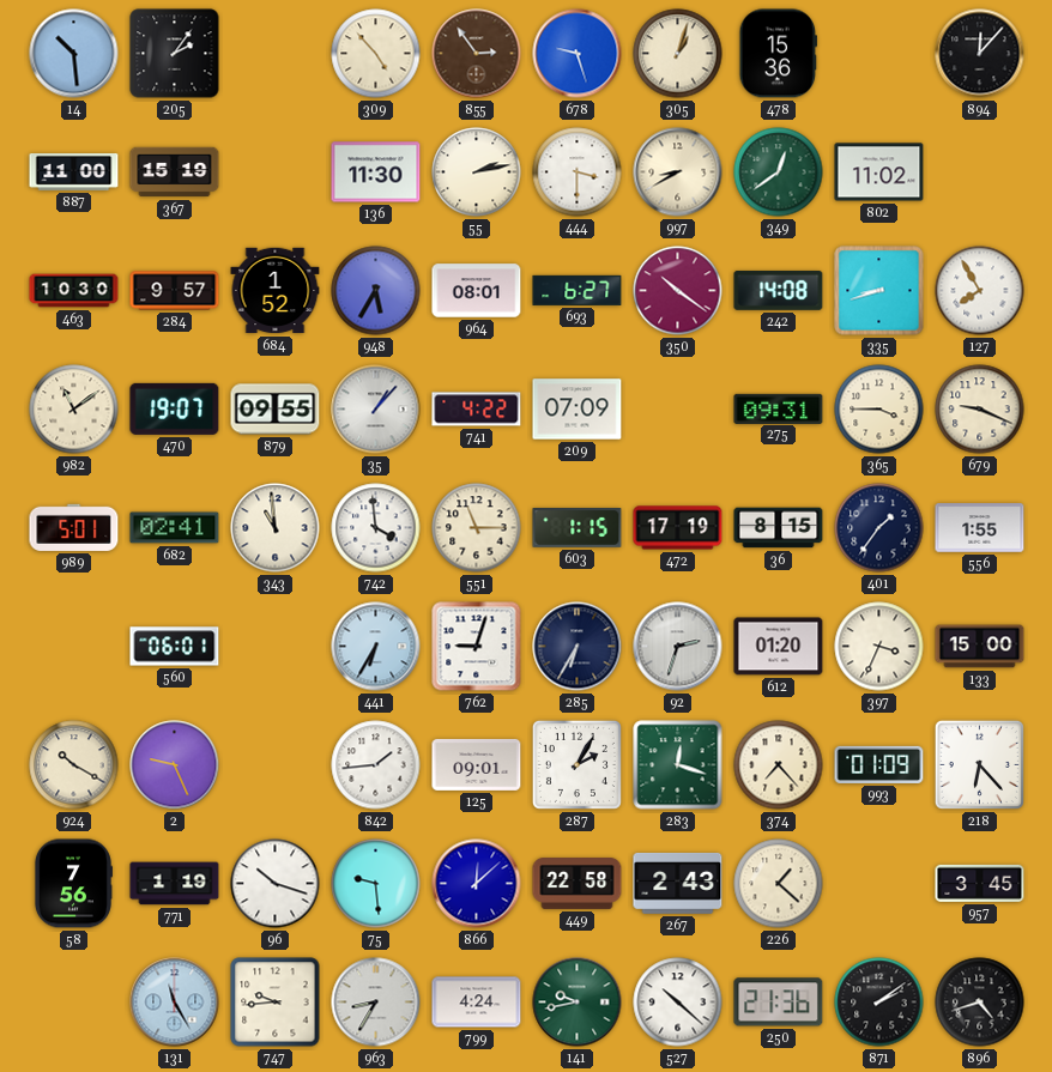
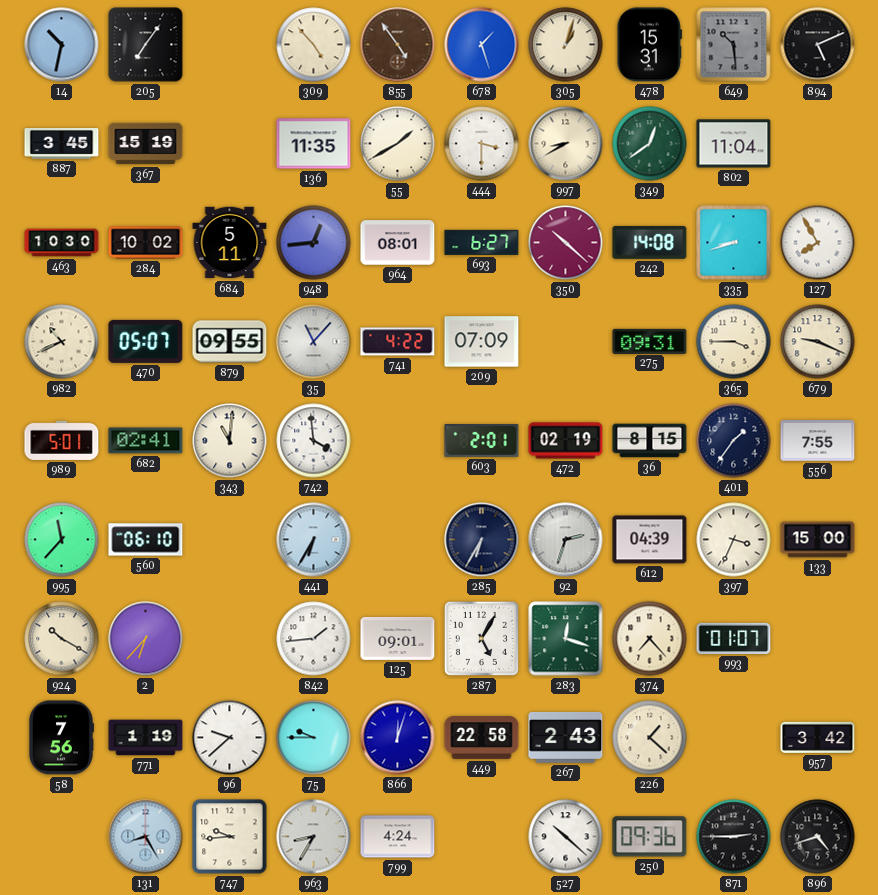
14: 10:29 -> 10:32
205: 2:06 -> 7:06
855: 2:54 -> 4:54
678: 9:27 -> 1:27
478: 15:36 -> 15:31
649: none -> 10:29
894: 12:07 -> 5:11
887: 11:00 -> 3:45
136: 11:30 -> 11:35
55: 2:13 -> 1:40
802: 11:02 -> 11:04
284: 9:57 -> 10:02
684: 1:52 -> 5:11
948: 5:35 -> 12:44
350: 10:21 -> 10:22
982: 11:09 -> 10:41
470: 19:07 -> 05:07
35: 1:07 -> 11:07
343: 10:59 -> 11:01
551: 11:15 -> none
603: 1:15 -> 2:01
472: 17:19 -> 02:19
556: 1:55 -> 7:55
995: none -> 11:37
560: 06:01 -> 06:10
762: 9:03 -> none
612: 01:20 -> 04:39
2: 9:26 -> 6:37
287: 2:05 -> 5:05
993: 01:09 -> 01:07
218: 6:23 -> none
96: 10:18 -> 9:38
75: 9:29 -> 9:45
866: 12:08 -> 12:03
957: 3:45 -> 3:42
131: 11:25 -> 8:25
141: 9:43 -> none
250: 21:36 -> 09:36
871: 2:09 -> 2:45
